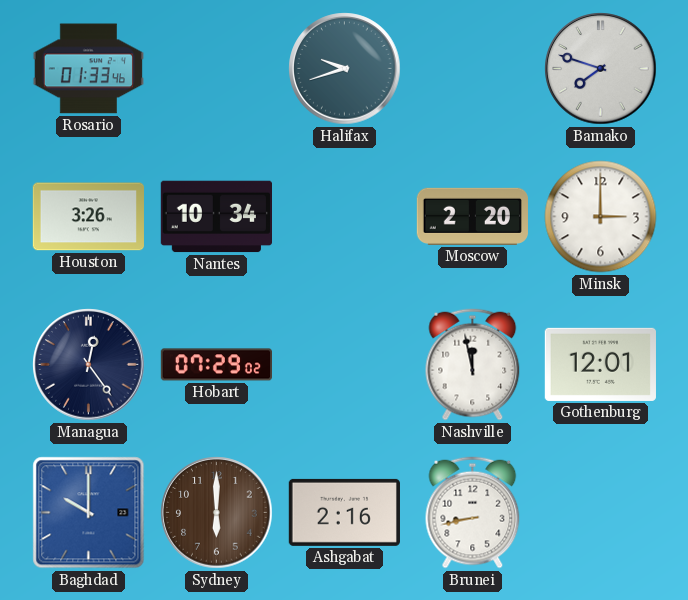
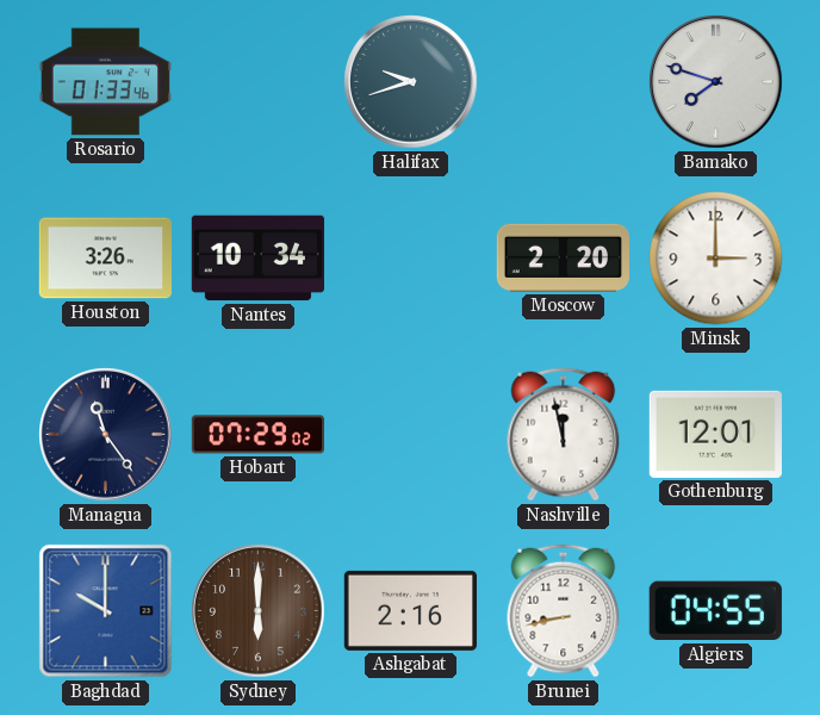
Managua: 12:24 -> 11:24
Algiers: none -> 04:55
